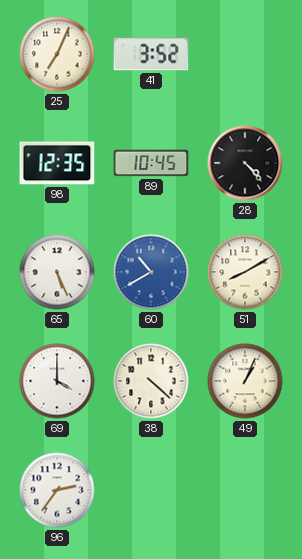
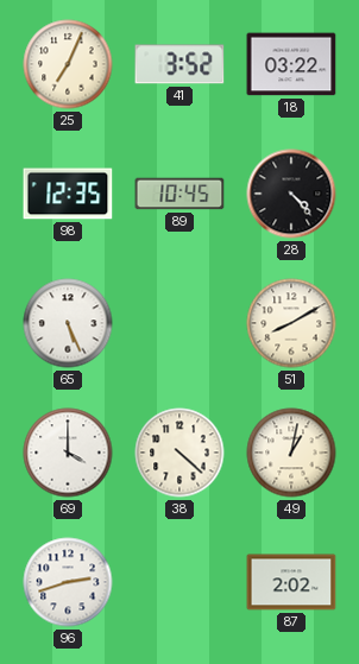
18: none -> 03:22
60: 10:40 -> none
49: 1:04 -> 1:02
96: 2:36 -> 2:42
87: none -> 2:02
